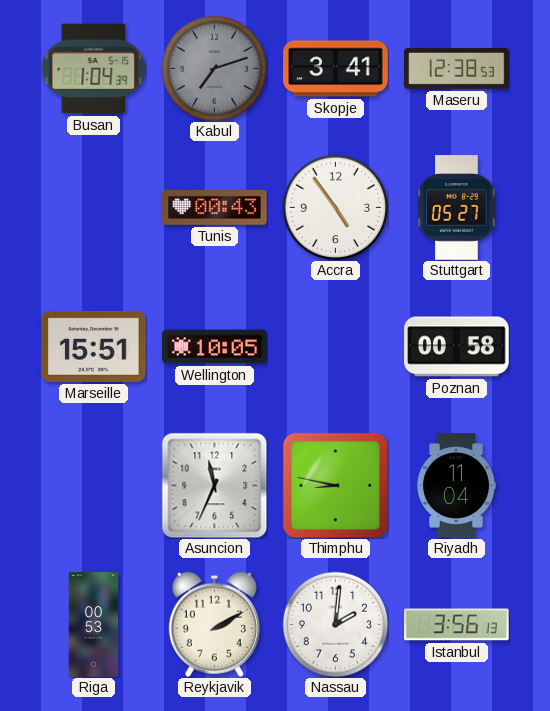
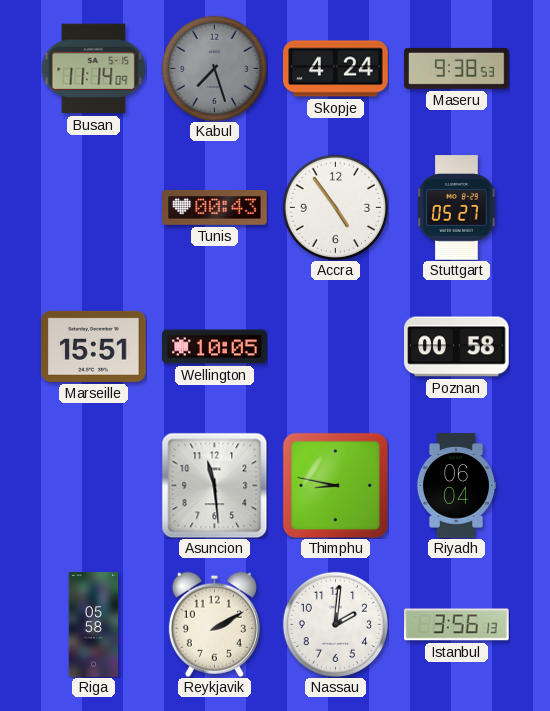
Busan: 1:04 -> 11:14
Kabul: 7:12 -> 7:27
Skopje: 3:41 -> 4:24
Maseru: 12:38 -> 9:38
Asuncion: 11:34 -> 11:29
Riyadh: 11:04 -> 06:04
Riga: 00:53 -> 05:58
